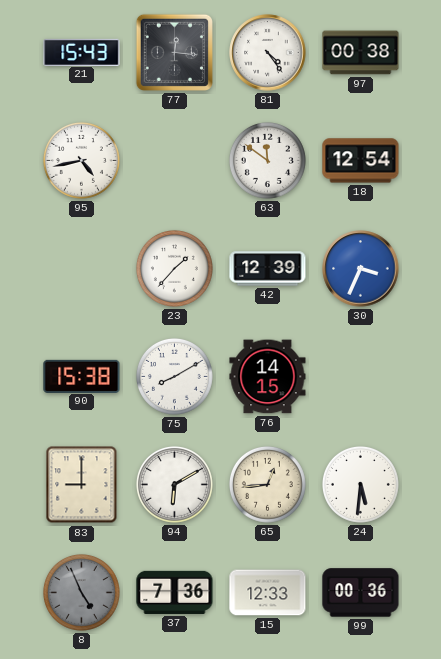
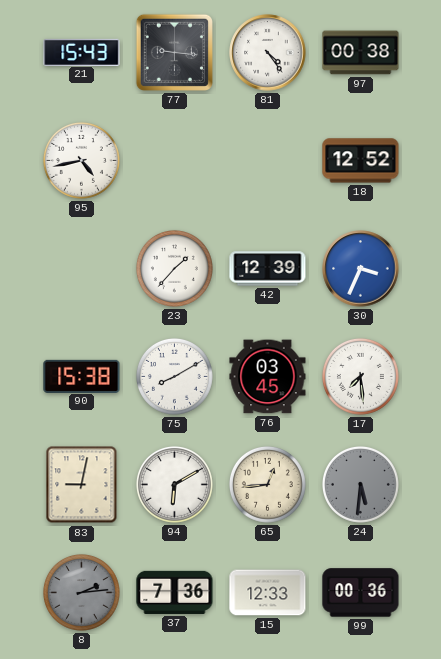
77: 12:16 -> 9:16
63: 11:51 -> none
18: 12:54 -> 12:52
76: 14:15 -> 03:45
17: none -> 7:29
83: 9:00 -> 9:02
24 dial: white -> grey
8: 4:56 -> 2:14
